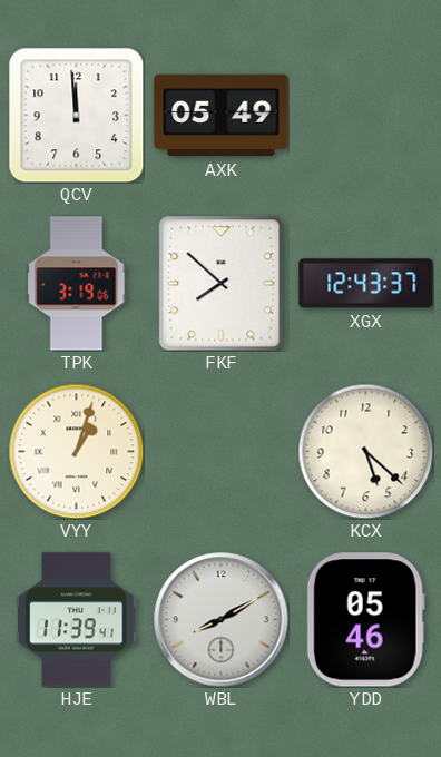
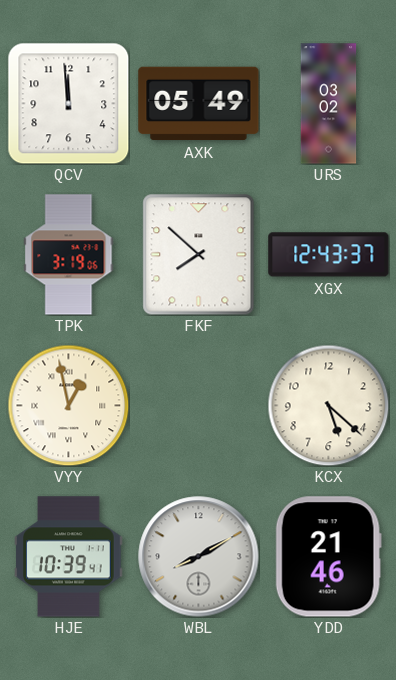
URS: none -> 03:02
VYY: 1:03 -> 12:58
HJE: 11:39 -> 10:39
YDD: 05:46 -> 21:46
